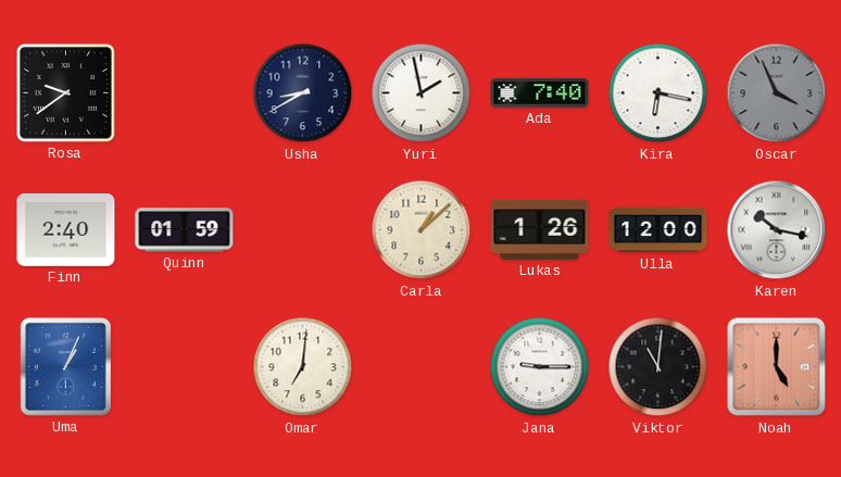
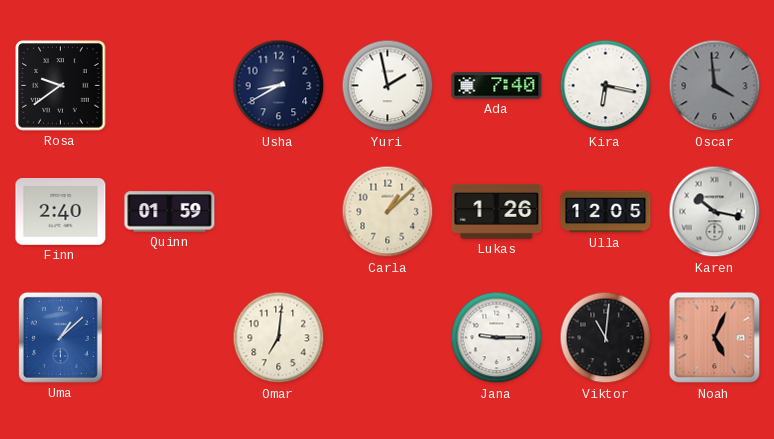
Oscar: 3:56 -> 3:59
Ulla: 12:00 -> 12:05
Uma: 1:04 -> 1:08
Noah: 5:00 -> 5:04
